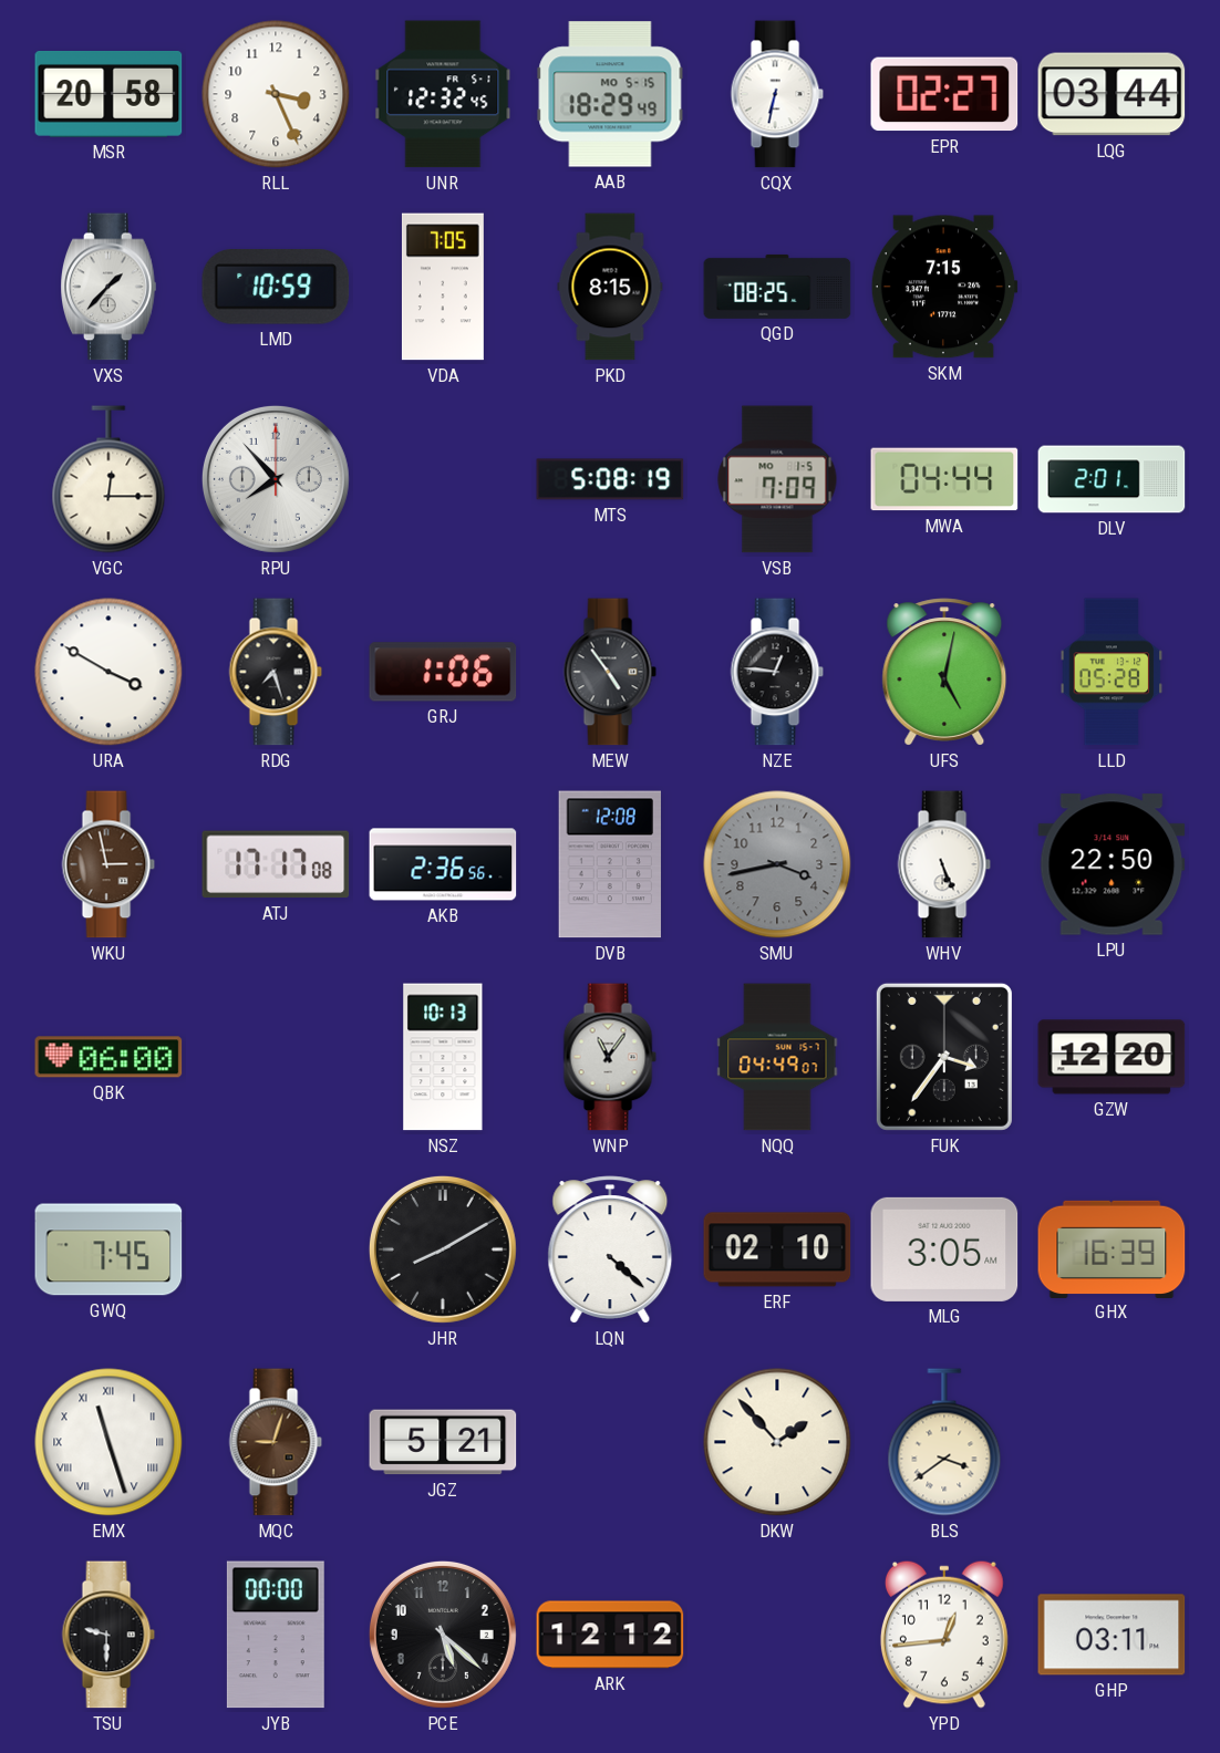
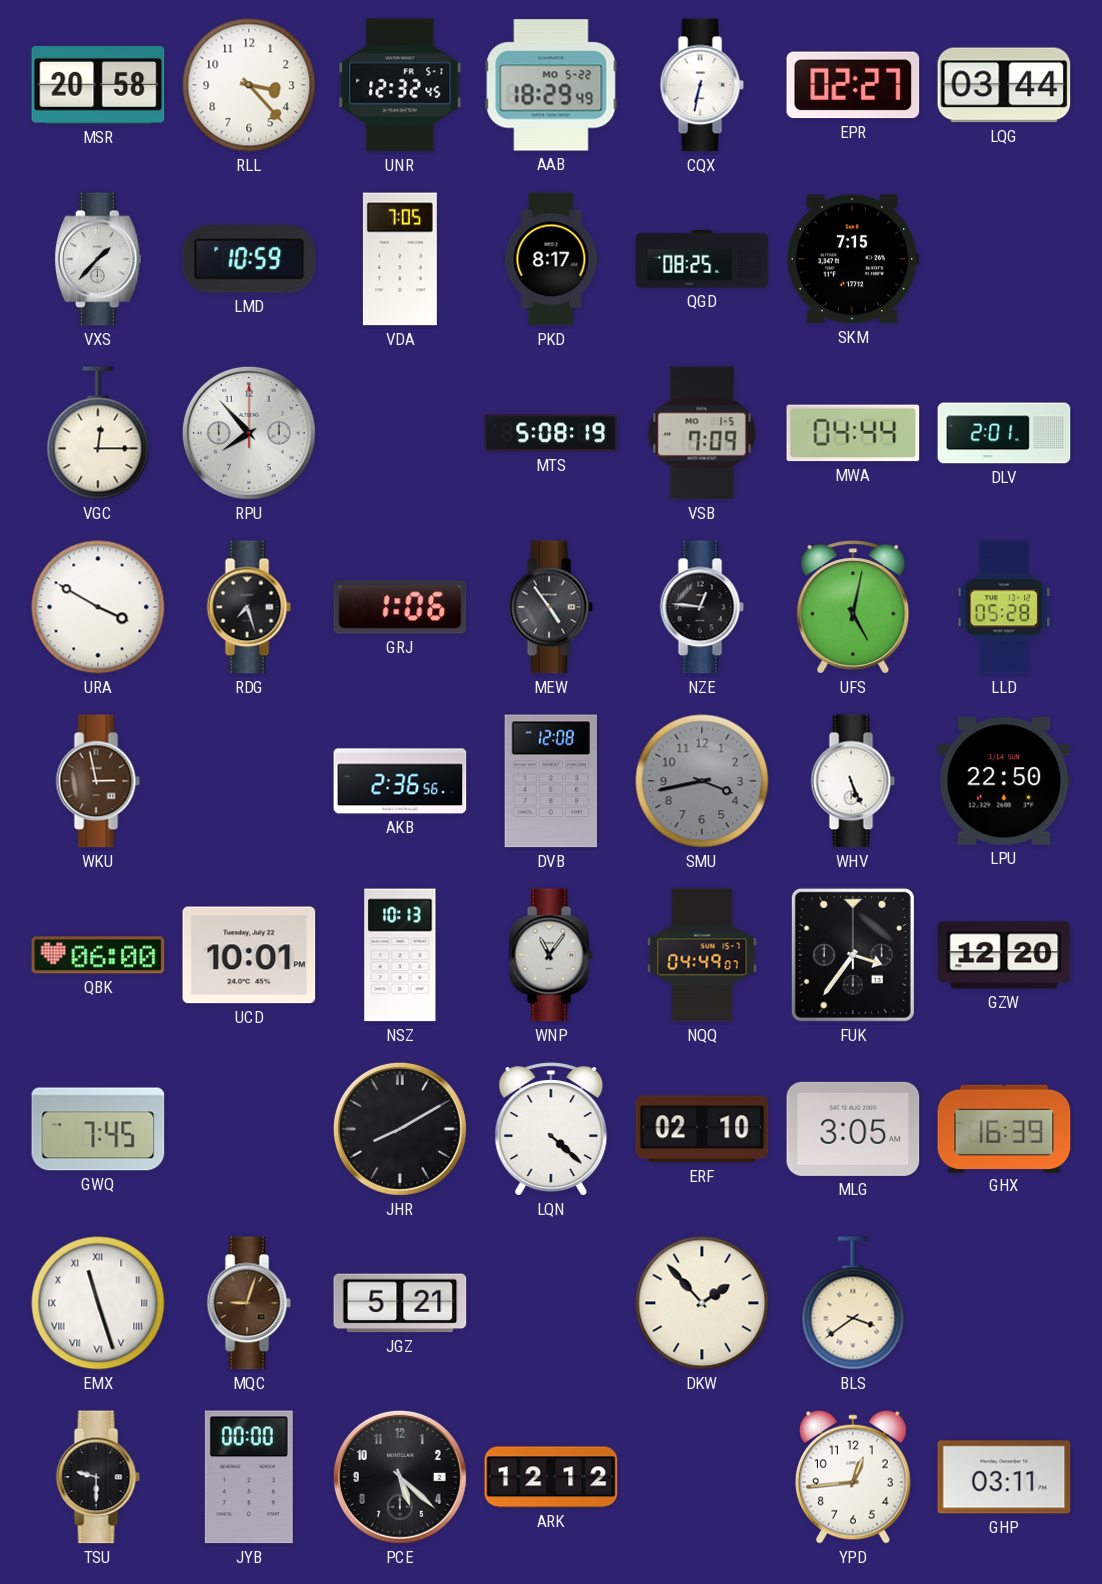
RLL: 3:26 -> 3:23
AAB date: MO 5-15 -> MO 5-22
PKD: 8:15 -> 8:17
ATJ: 17:17 -> none
UCD: none -> 10:01
